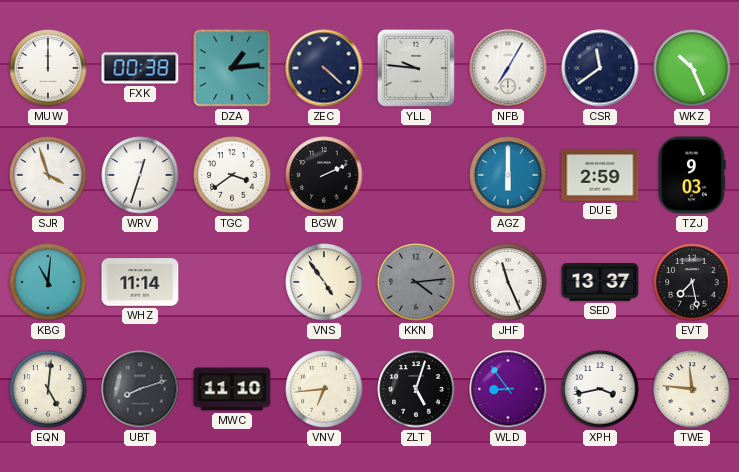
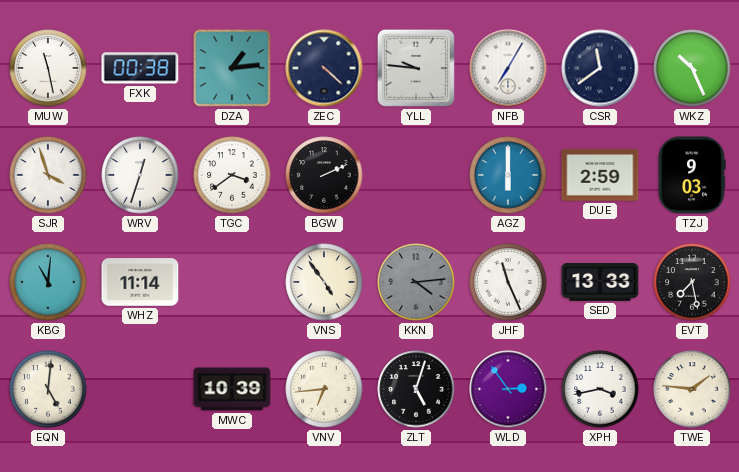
MUW: 12:00 -> 11:28
SED: 13:37 -> 13:33
UBT: 8:12 -> none
MWC: 11:10 -> 10:39
WLD: 8:54 -> 2:54
TWE: 11:46 -> 1:46
